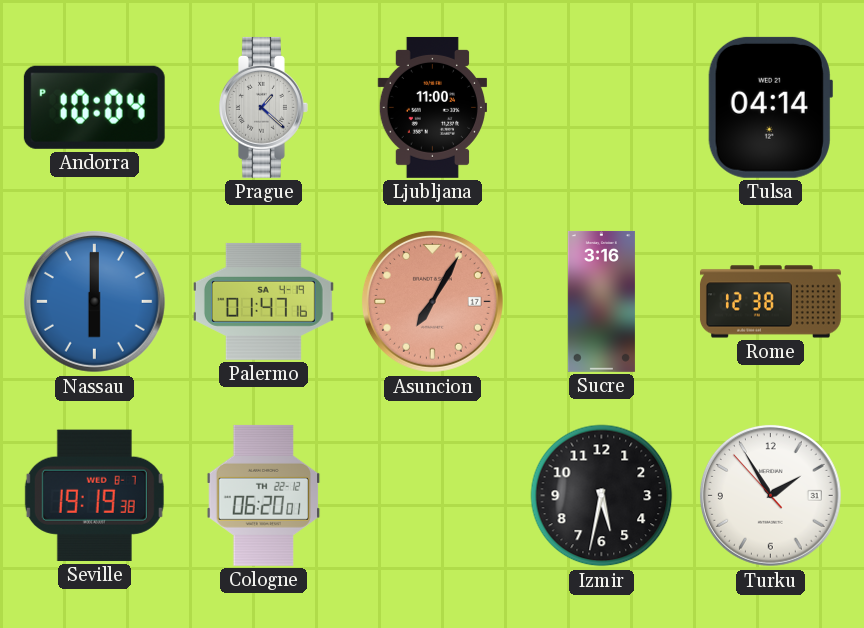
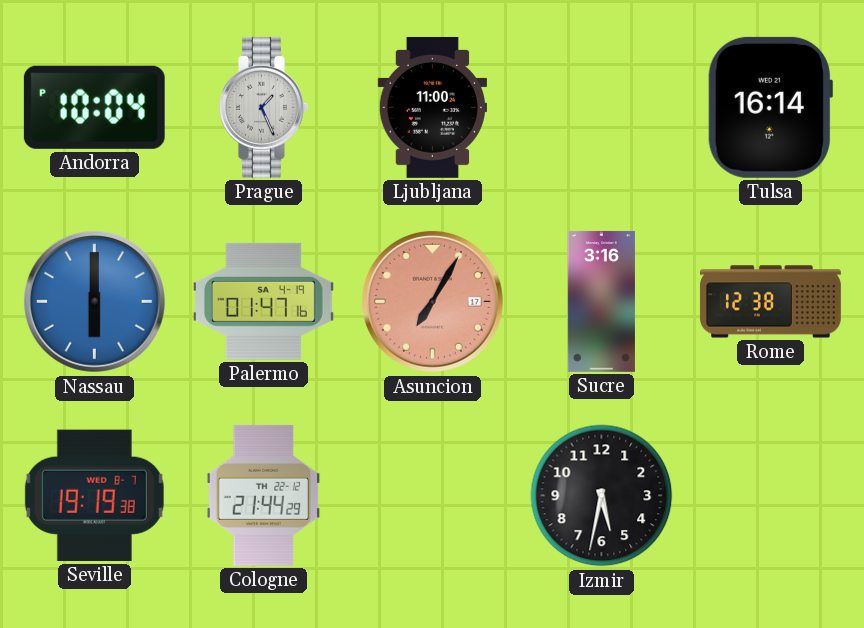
Prague: 1:22 -> 1:26
Tulsa: 04:14 -> 16:14
Cologne: 06:20 -> 21:44
Turku: 1:54 -> none
